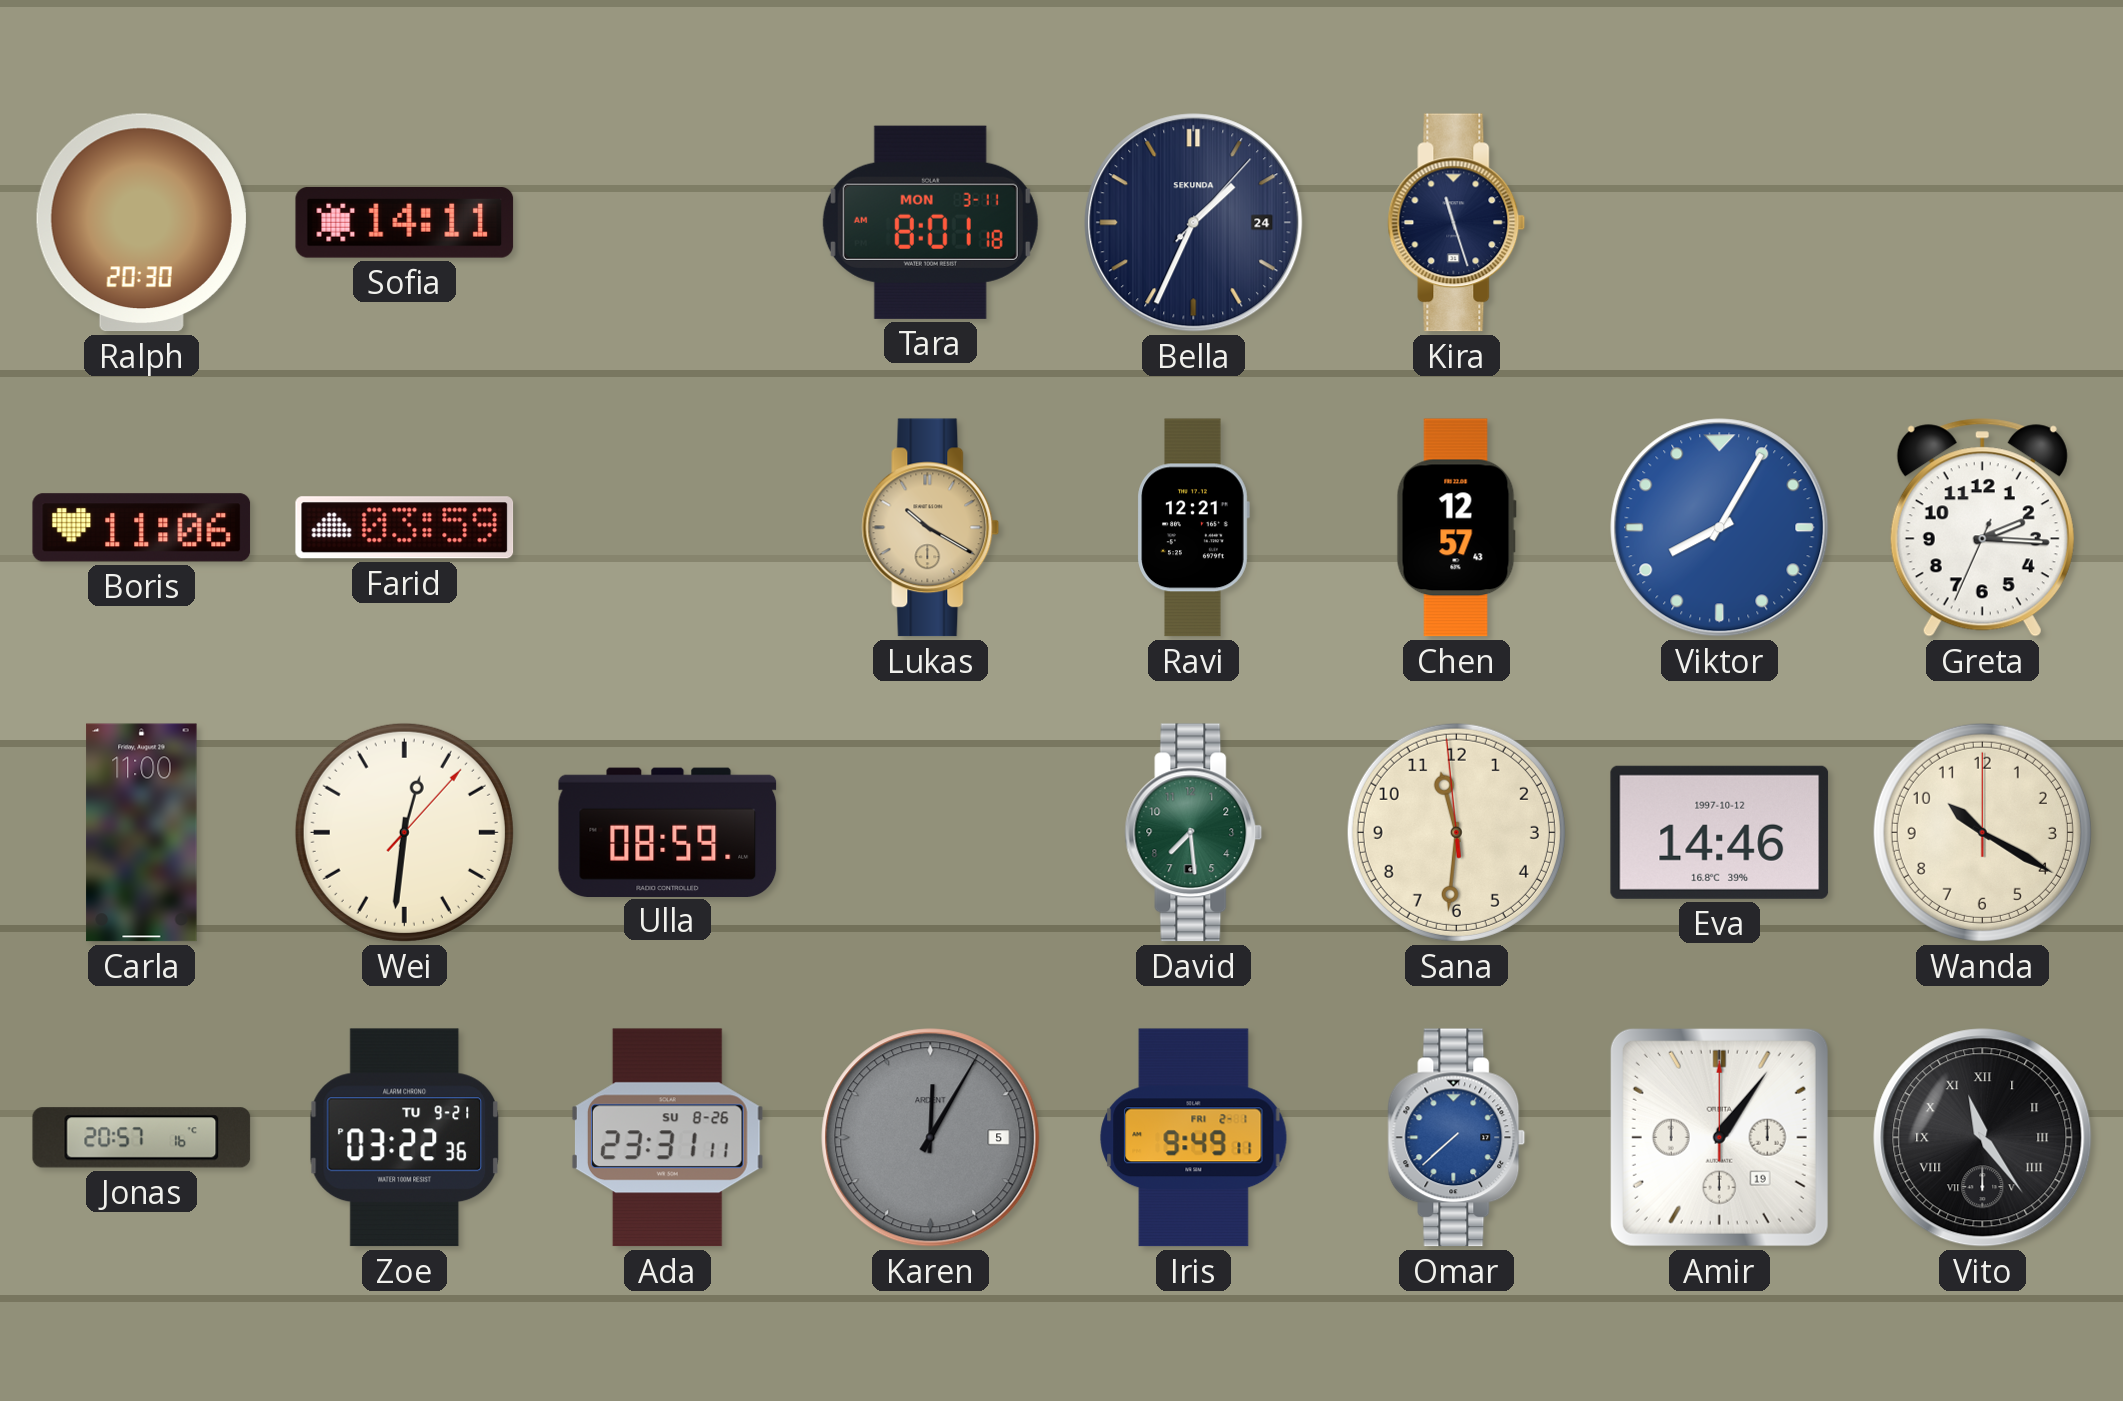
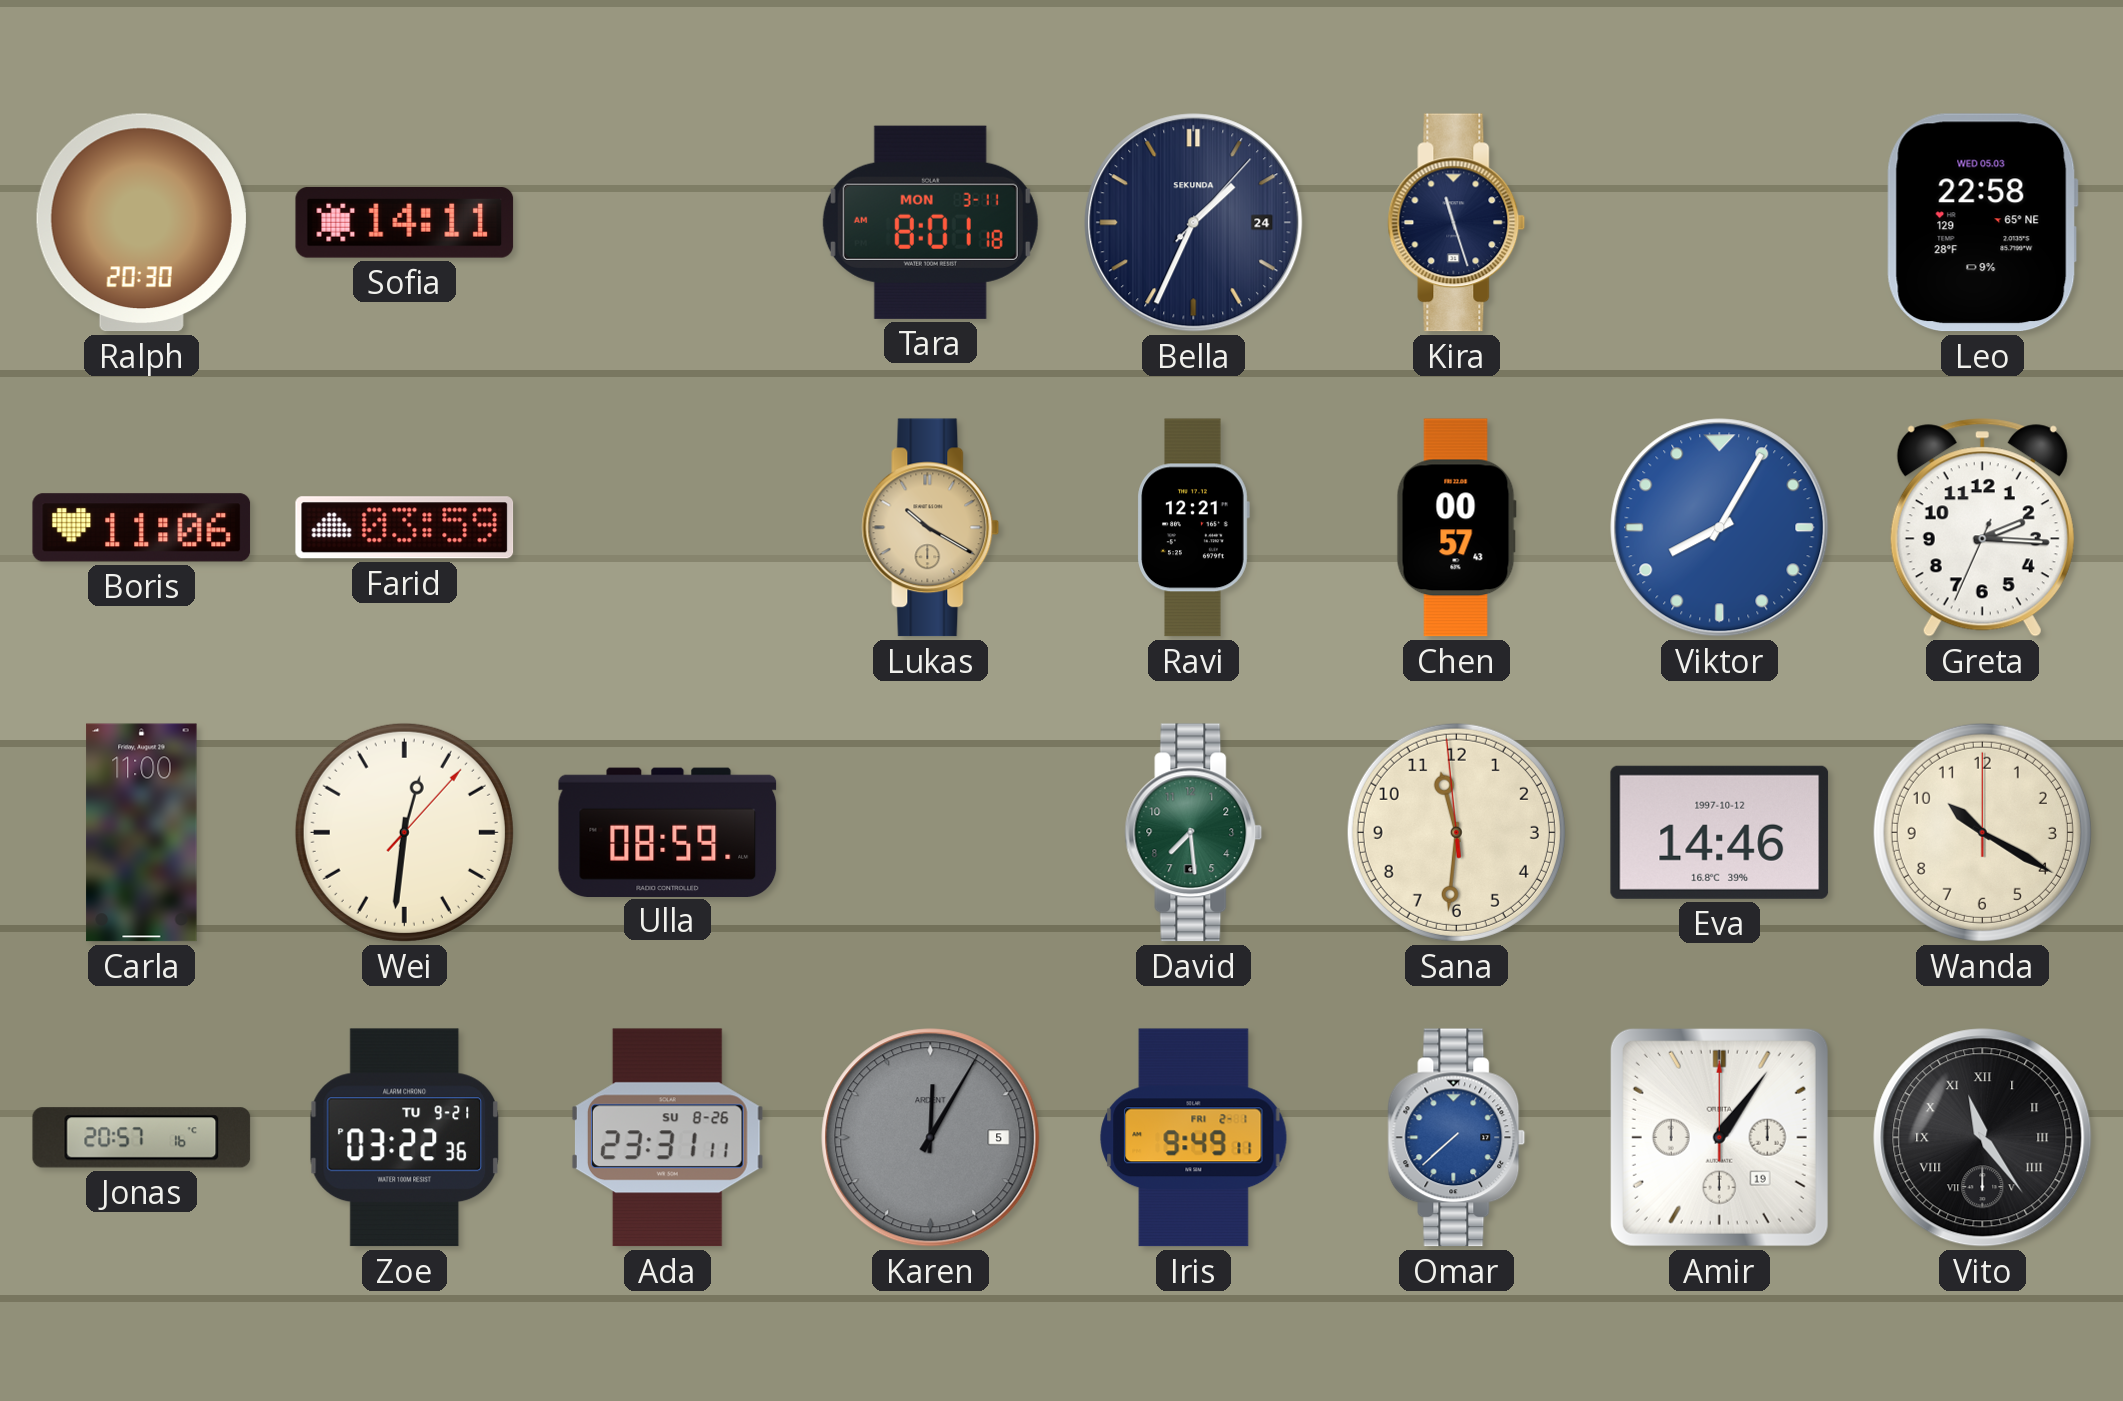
Leo: none -> 22:58
Chen: 12:57 -> 00:57
